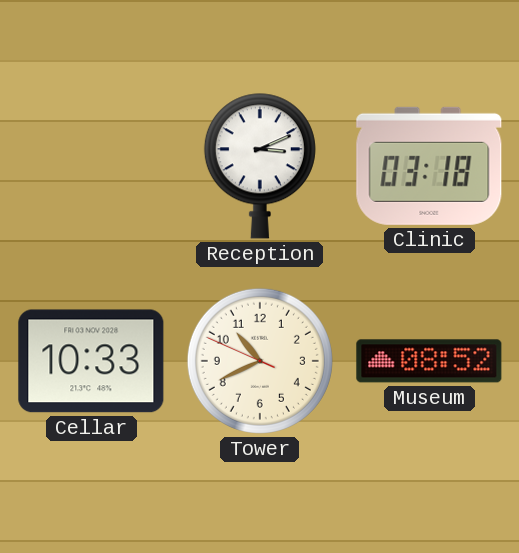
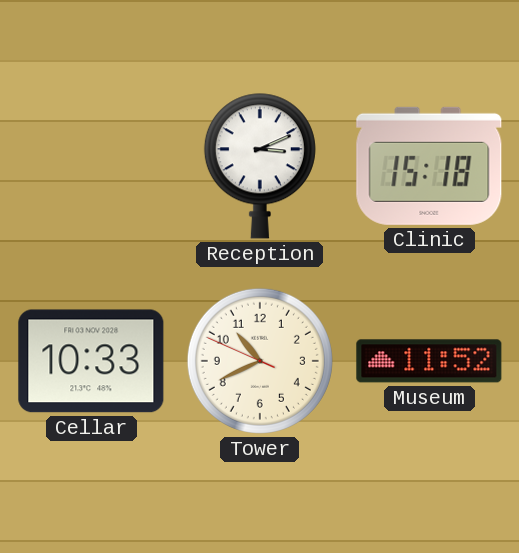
Clinic: 03:18 -> 15:18
Museum: 08:52 -> 11:52
